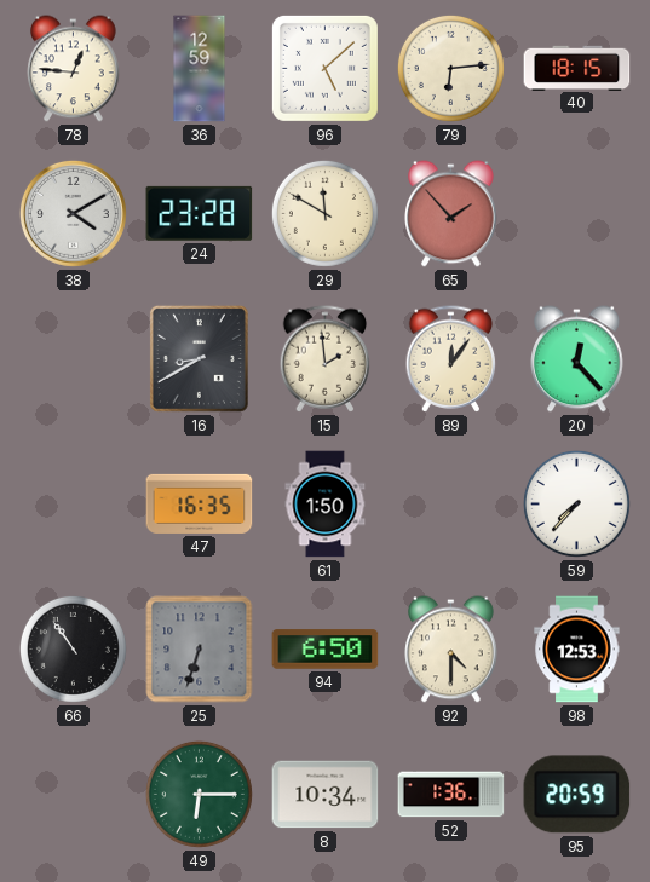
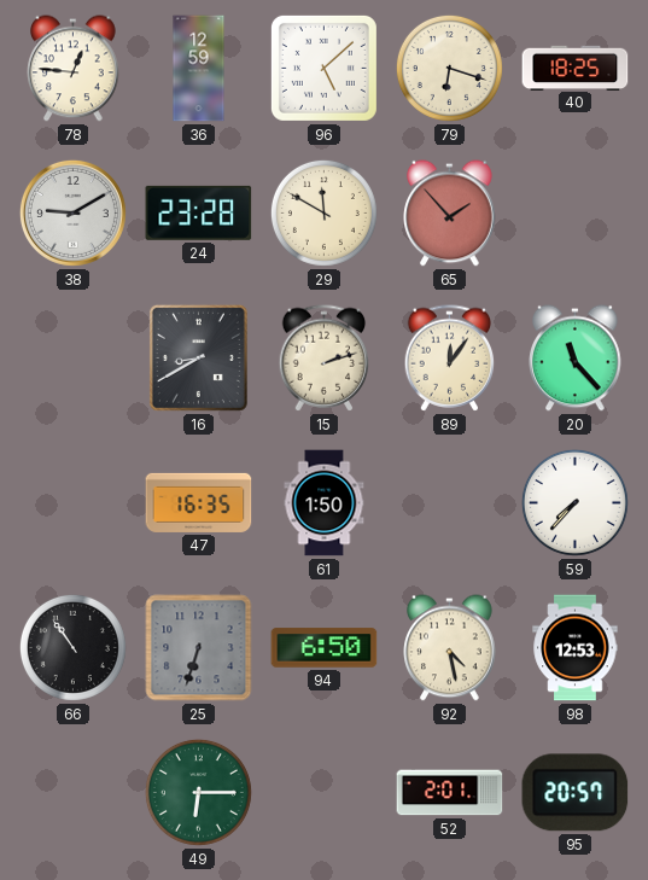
79: 6:14 -> 6:18
40: 18:15 -> 18:25
38: 4:10 -> 9:10
15: 1:59 -> 2:12
20: 12:23 -> 11:23
92: 4:30 -> 4:28
8: 10:34 -> none
52: 1:36 -> 2:01
95: 20:59 -> 20:57
